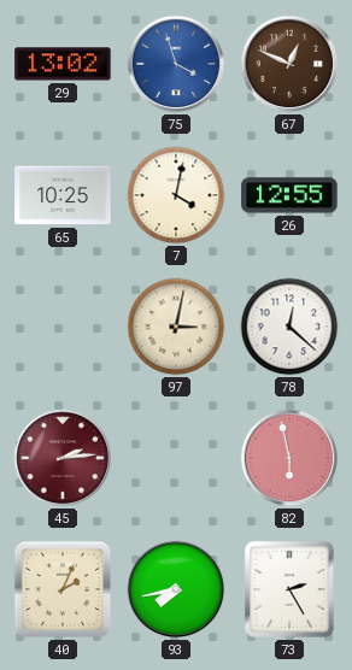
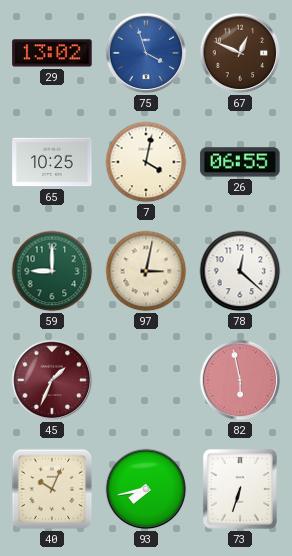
26: 12:55 -> 06:55
59: none -> 9:00
45: 2:14 -> 1:34
40: 2:04 -> 10:04
73: 2:25 -> 6:33
